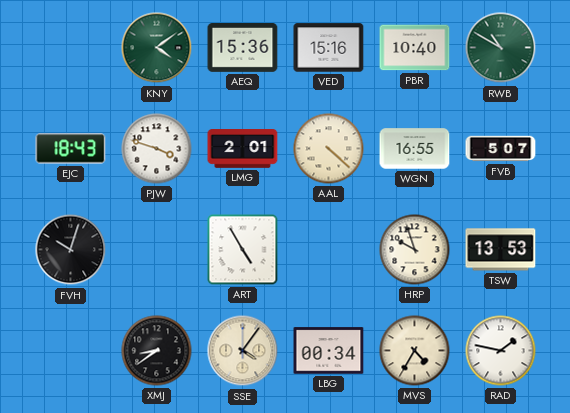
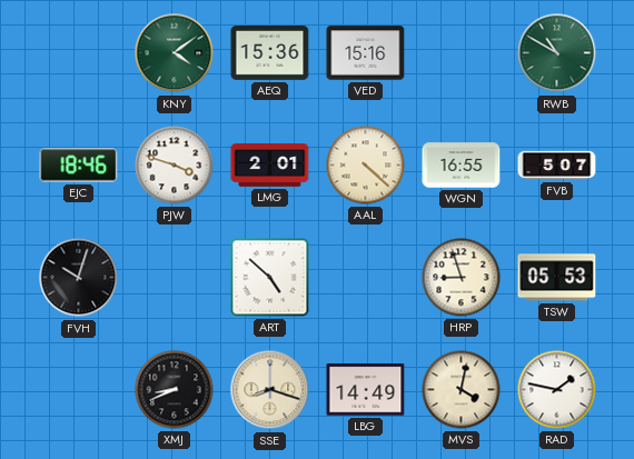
PBR: 10:40 -> none
EJC: 18:43 -> 18:46
ART: 4:55 -> 4:52
HRP: 9:57 -> 8:57
TSW: 13:53 -> 05:53
XMJ: 8:39 -> 8:41
SSE: 4:06 -> 8:18
LBG: 00:34 -> 14:49
MVS: 4:35 -> 4:02
